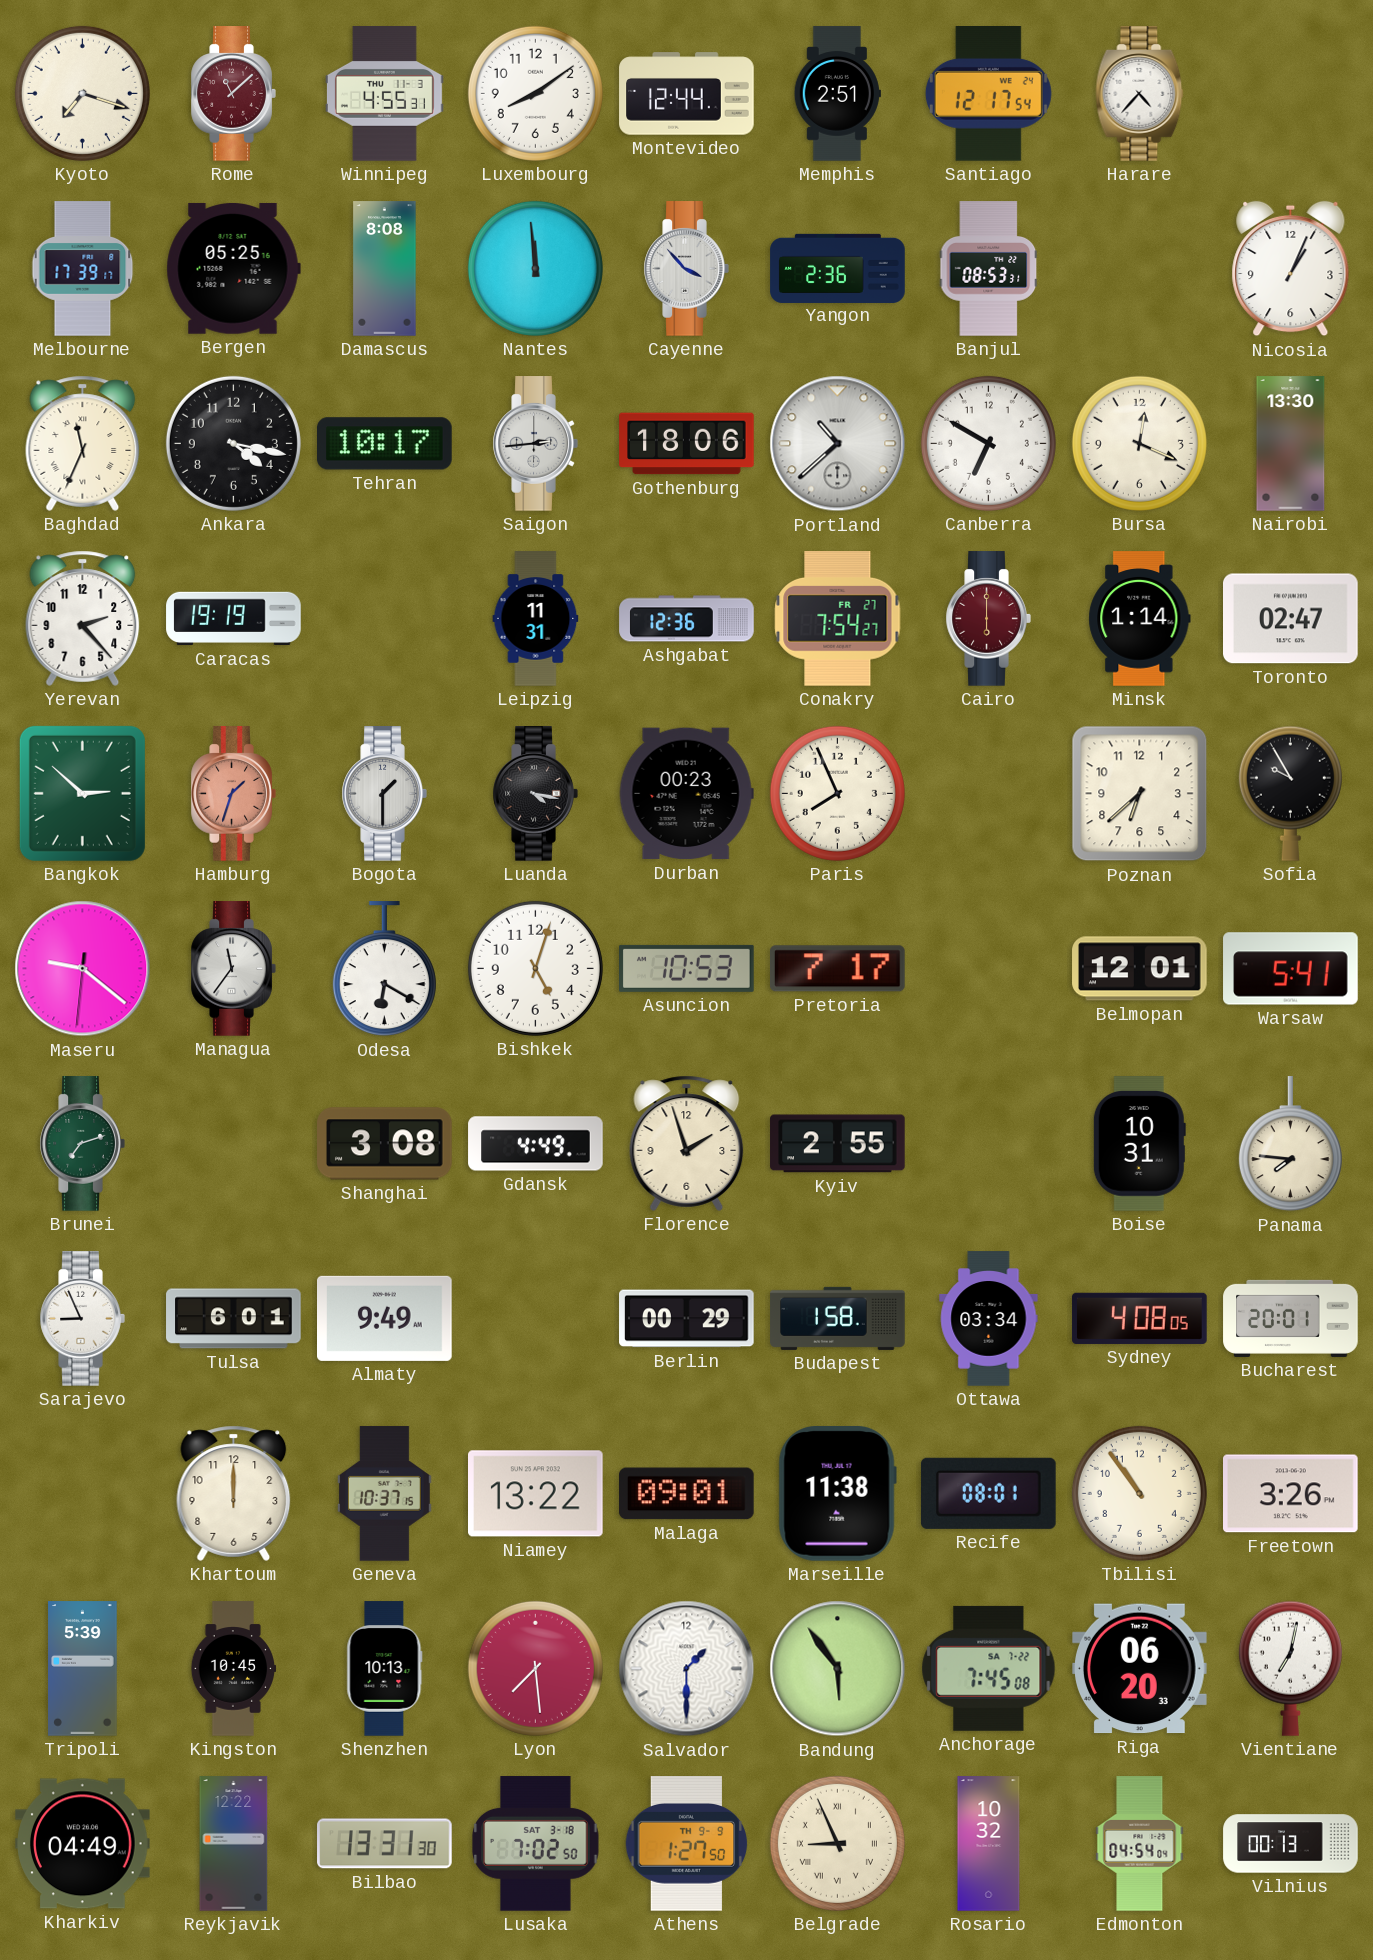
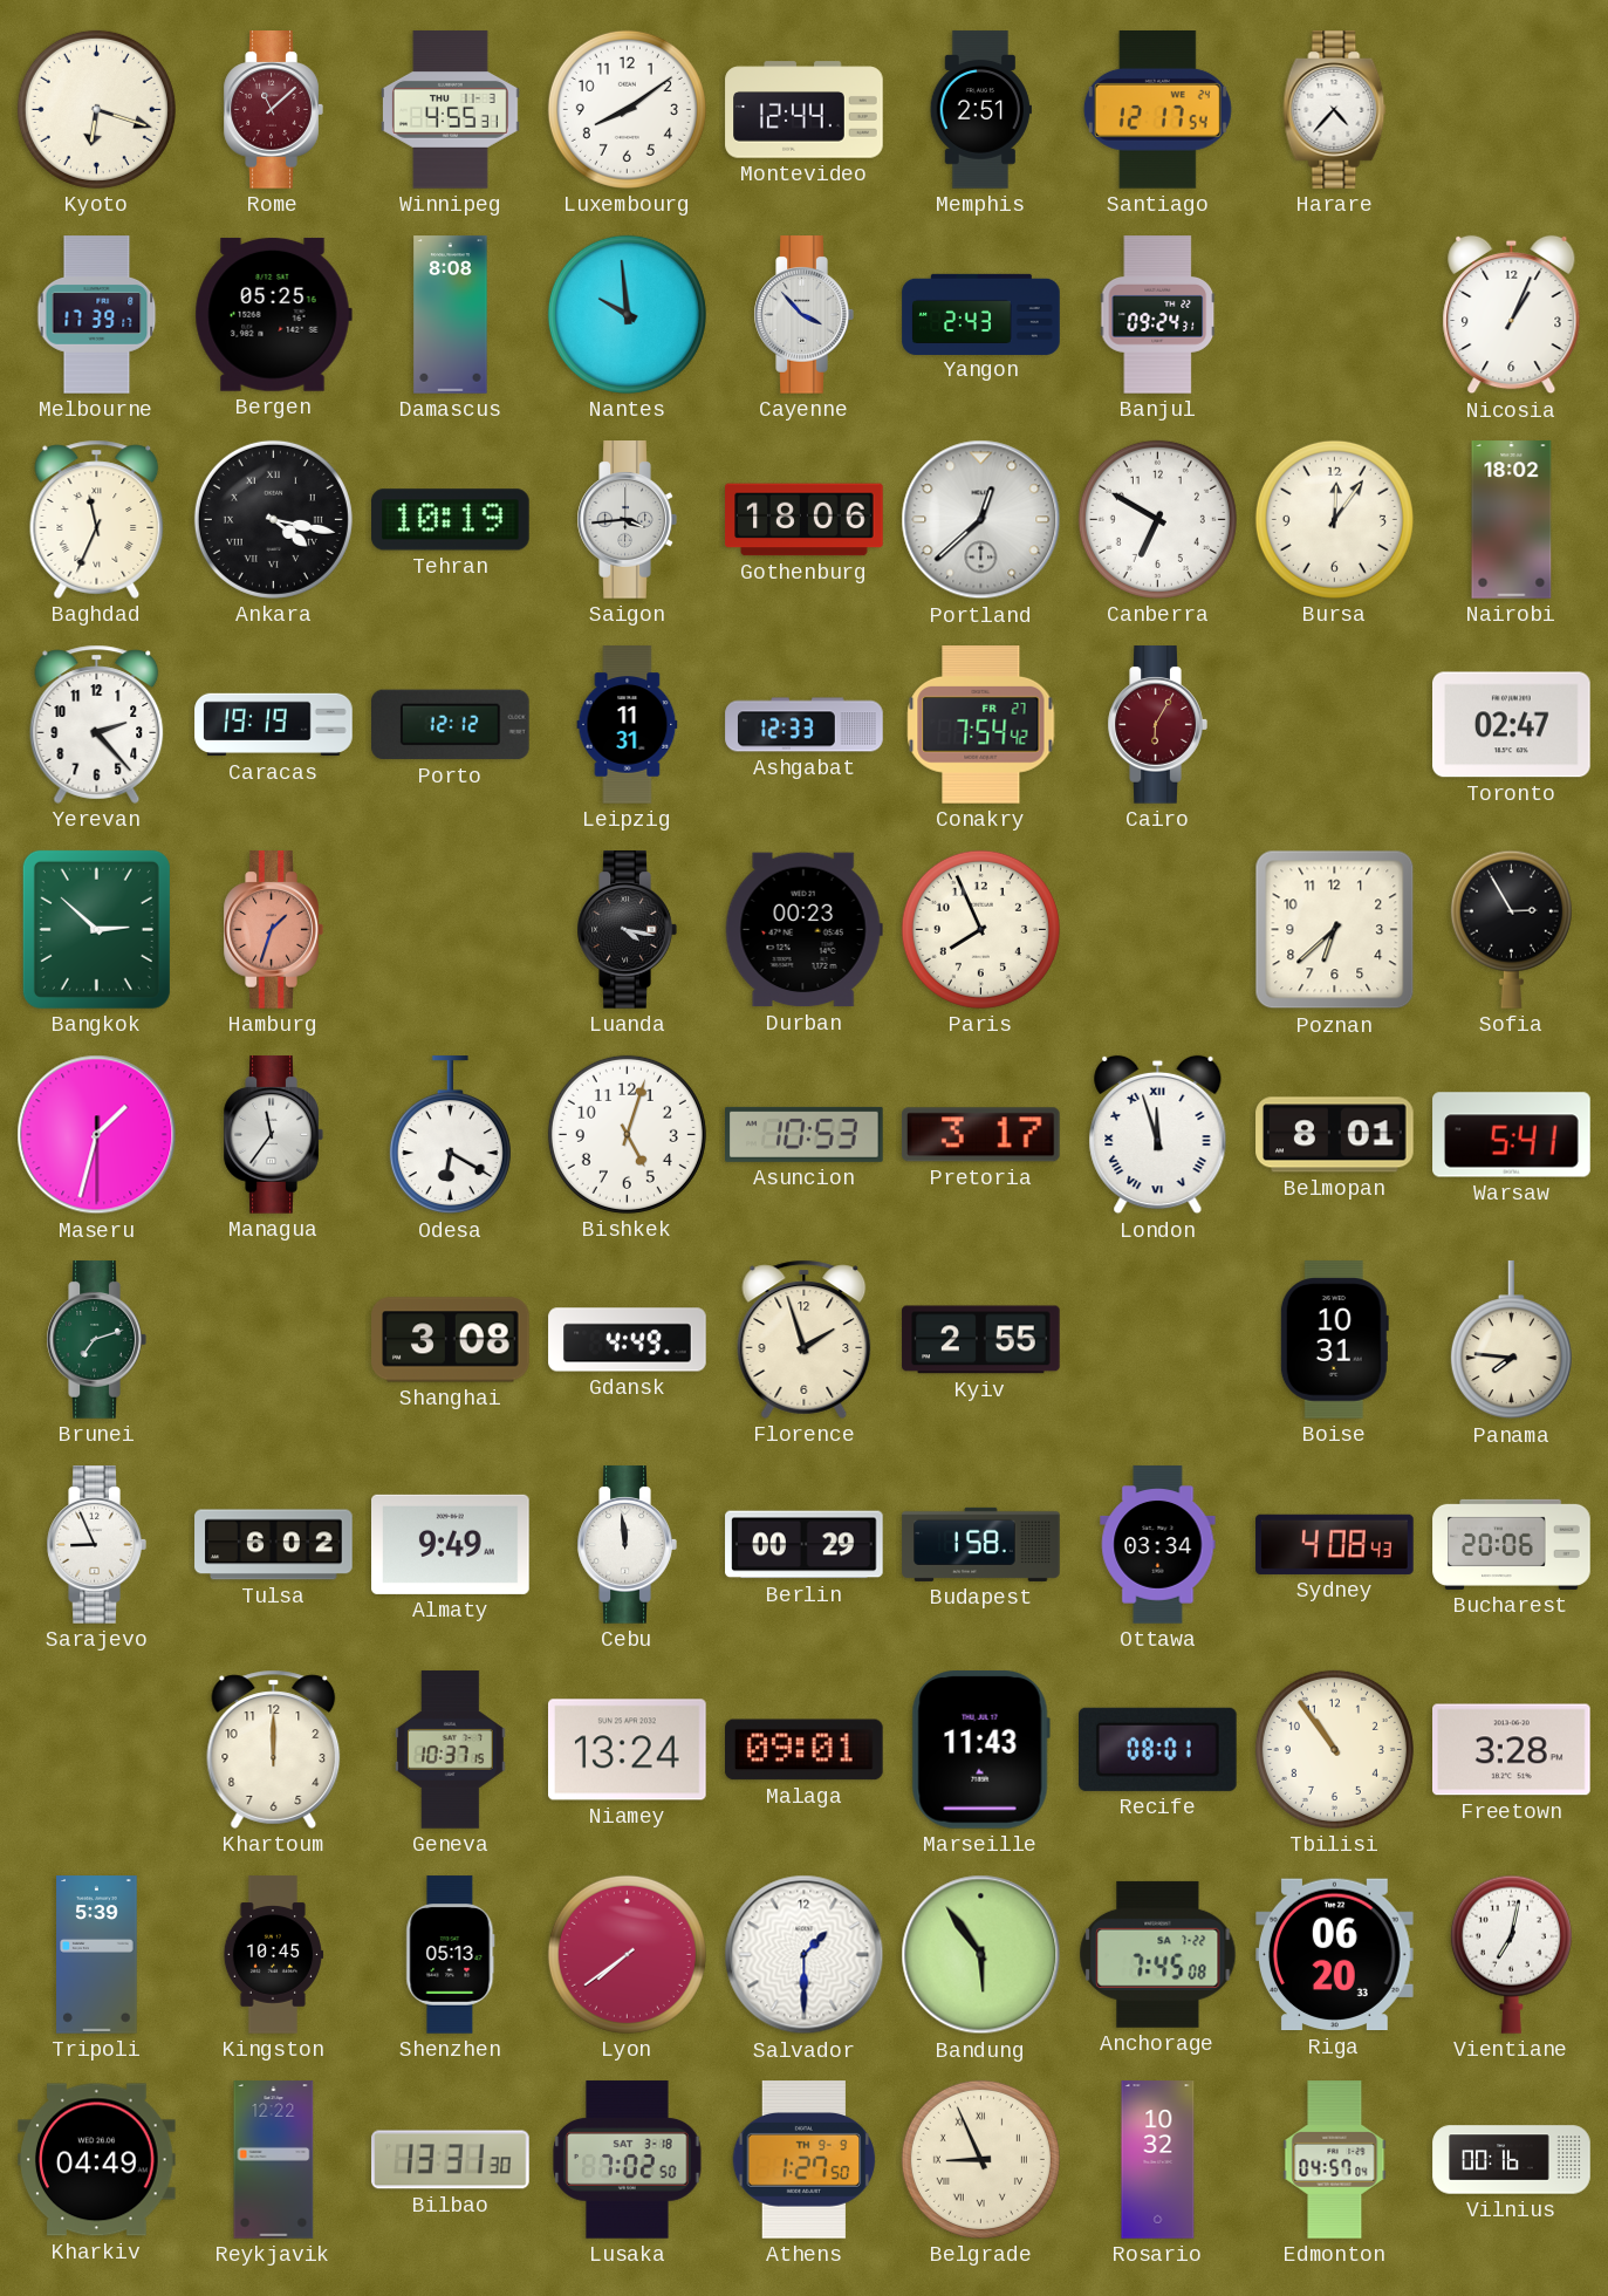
Kyoto: 7:18 -> 6:18
Nantes: 11:59 -> 9:59
Yangon: 2:36 -> 2:43
Banjul: 08:53 -> 09:24
Ankara numerals: Arabic -> Roman
Tehran: 10:17 -> 10:19
Saigon: 2:44 -> 3:44
Portland: 10:38 -> 12:38
Bursa: 12:19 -> 12:06
Nairobi: 13:30 -> 18:02
Porto: none -> 12:12
Ashgabat: 12:36 -> 12:33
Conakry: 7:54:27 -> 7:54:42
Cairo: 6:00 -> 6:05
Minsk: 1:14 -> none
Bogota: 1:30 -> none
Sofia: 9:55 -> 2:55
Maseru: 9:21 -> 1:32
Pretoria: 7:17 -> 3:17
London: none -> 11:57
Belmopan: 12:01 -> 8:01
Tulsa: 6:01 -> 6:02
Cebu: none -> 11:59
Sydney: 4:08:05 -> 4:08:43
Bucharest: 20:01 -> 20:06
Niamey: 13:22 -> 13:24
Marseille: 11:38 -> 11:43
Freetown: 3:26 -> 3:28
Shenzhen: 10:13 -> 05:13
Lyon: 7:29 -> 7:39
Edmonton: 04:54 -> 04:57
Vilnius: 00:13 -> 00:16
